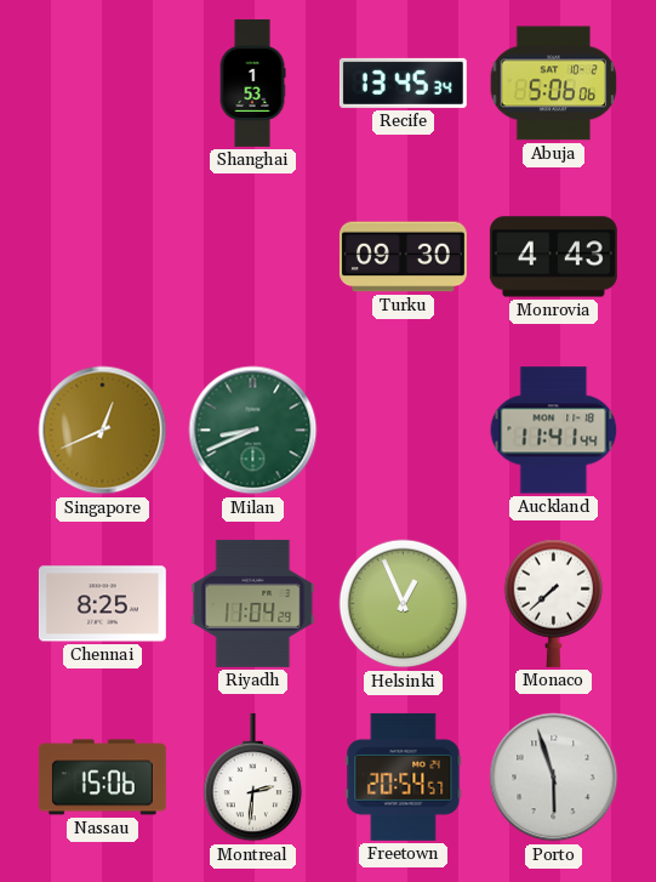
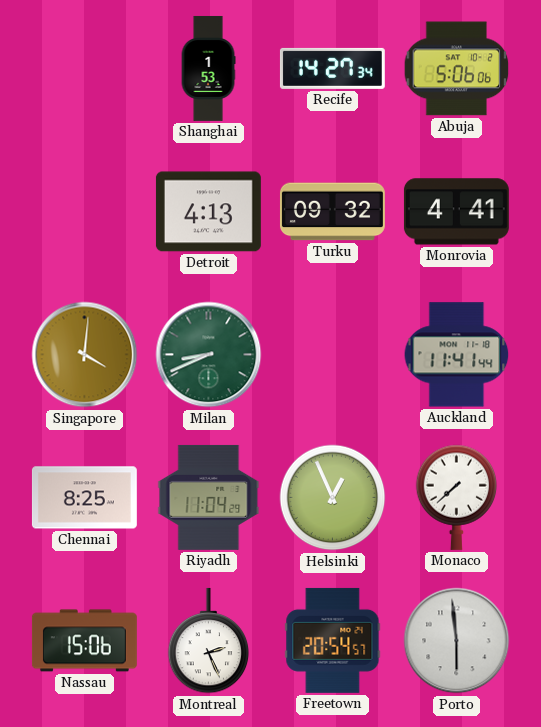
Recife: 13:45 -> 14:27
Detroit: none -> 4:13
Turku: 09:30 -> 09:32
Monrovia: 4:43 -> 4:41
Singapore: 12:41 -> 4:01
Montreal: 2:31 -> 2:26
Porto: 5:57 -> 5:59
